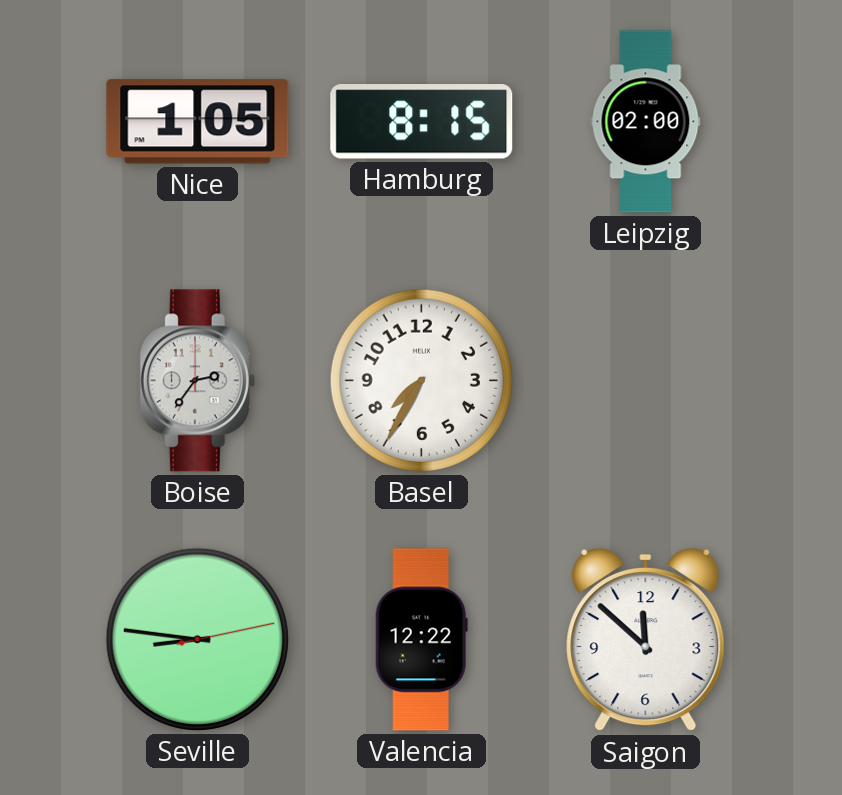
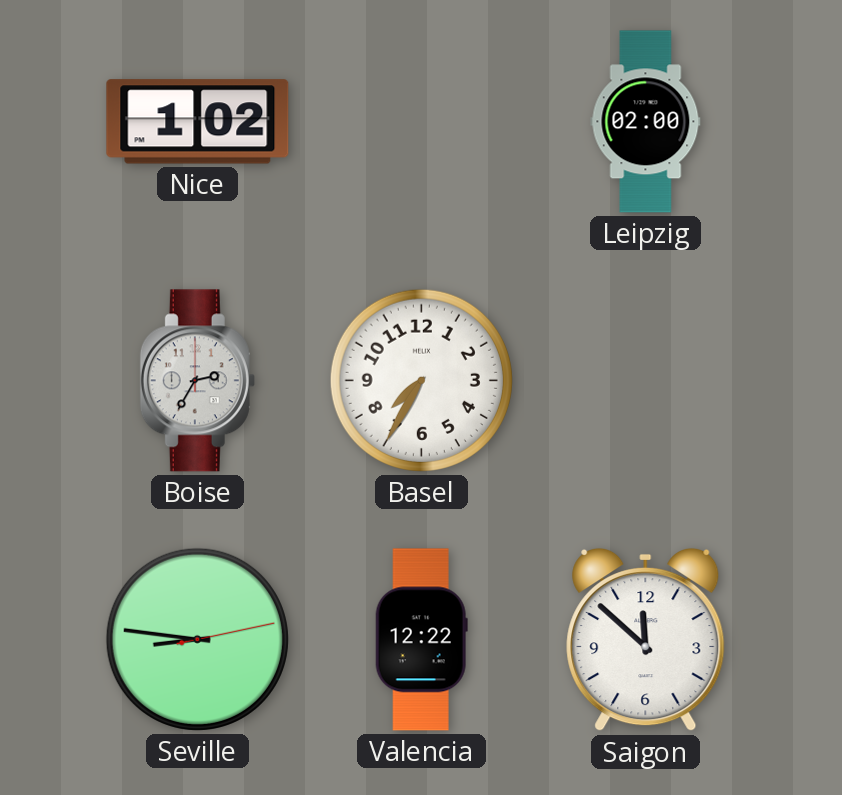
Nice: 1:05 -> 1:02
Hamburg: 8:15 -> none
Boise: 2:36 -> 2:35
